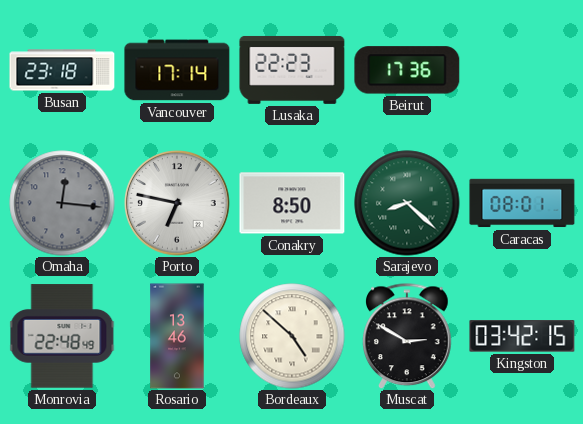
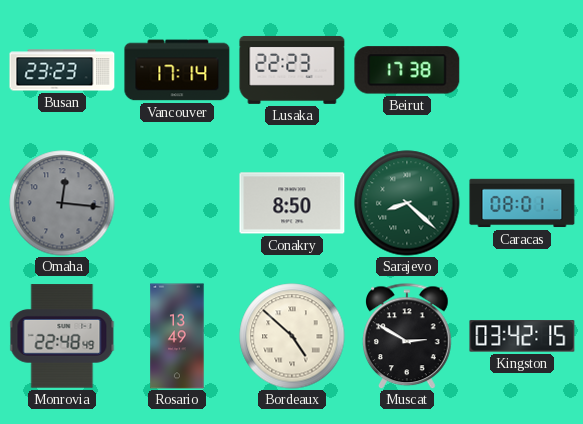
Busan: 23:18 -> 23:23
Beirut: 17:36 -> 17:38
Porto: 6:47 -> none
Rosario: 13:46 -> 13:49
